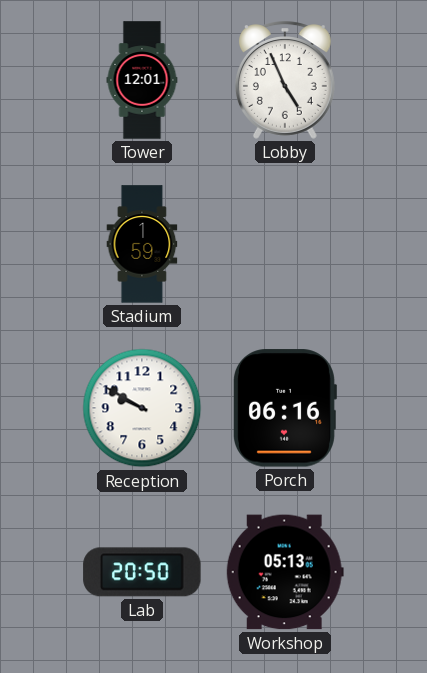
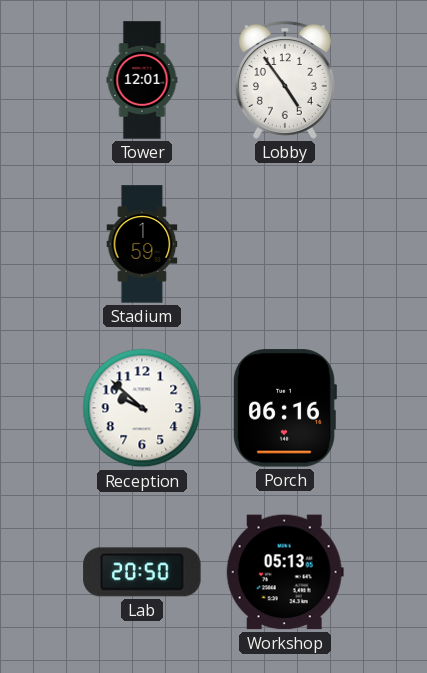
Lobby: 4:56 -> 4:54
Reception: 9:50 -> 9:52
